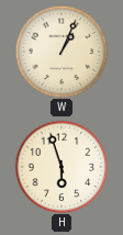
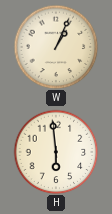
H: 5:57 -> 5:59
